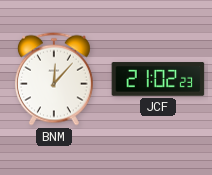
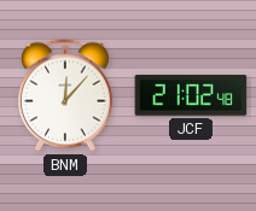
JCF: 21:02:23 -> 21:02:48
